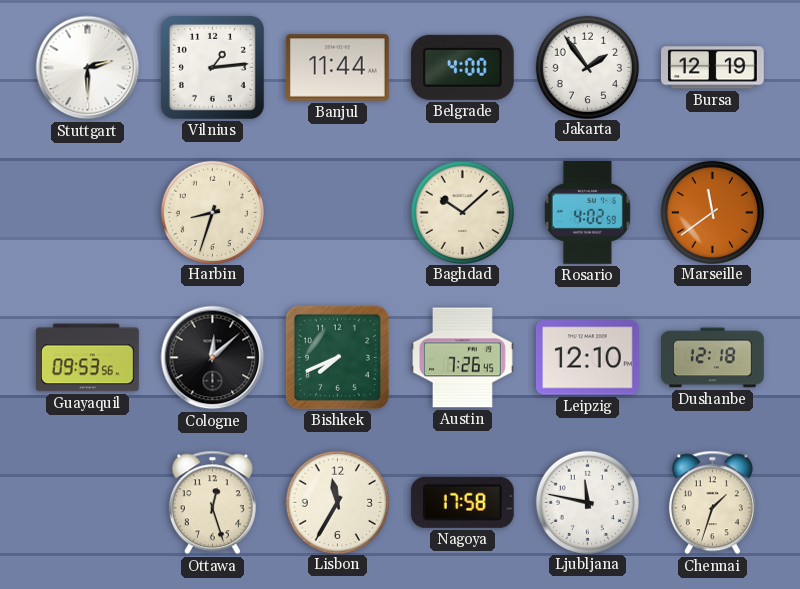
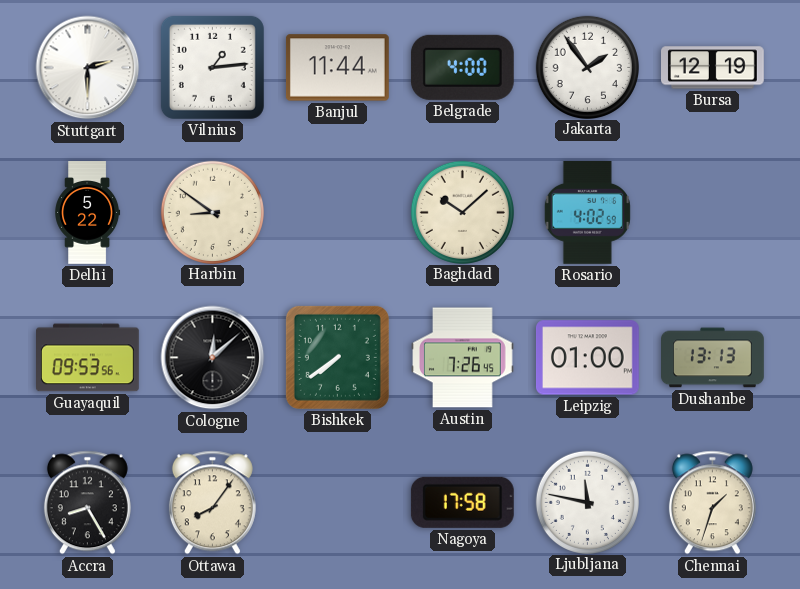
Delhi: none -> 5:22
Harbin: 8:33 -> 8:51
Marseille: 11:39 -> none
Bishkek: 7:41 -> 7:39
Leipzig: 12:10 -> 01:00
Dushanbe: 12:18 -> 13:13
Accra: none -> 8:25
Ottawa: 12:27 -> 8:06
Lisbon: 11:35 -> none
